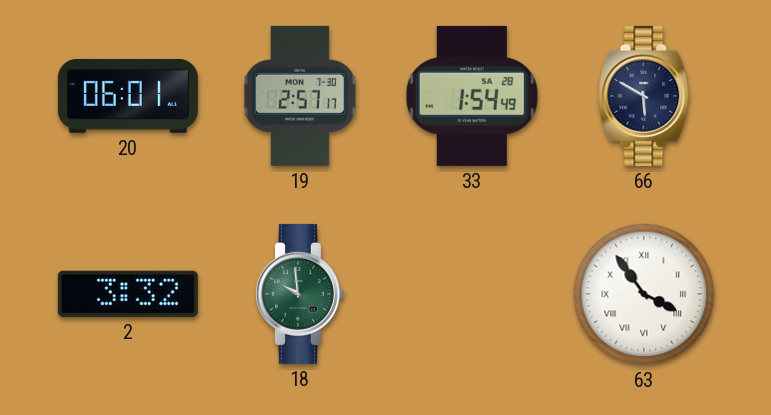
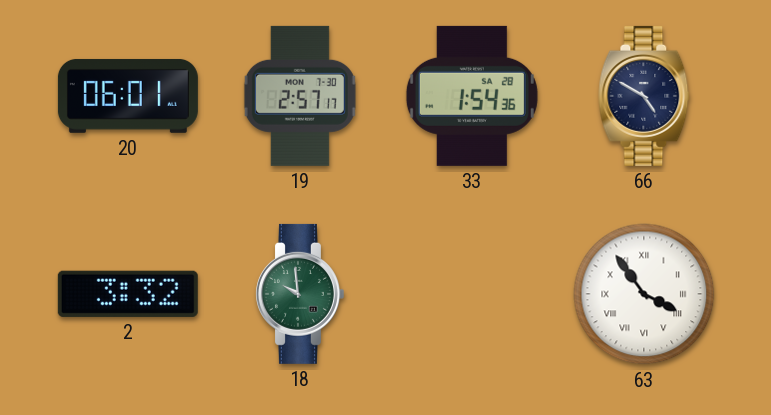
33: 1:54:49 -> 1:54:36
66: 5:50 -> 4:50
